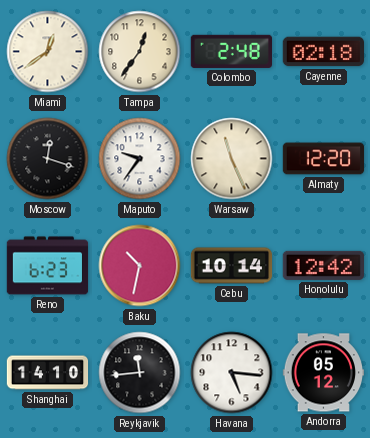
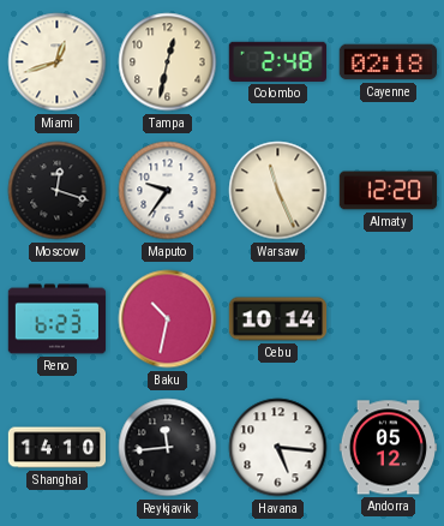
Miami: 12:39 -> 12:42
Tampa: 12:36 -> 12:32
Honolulu: 12:42 -> none
